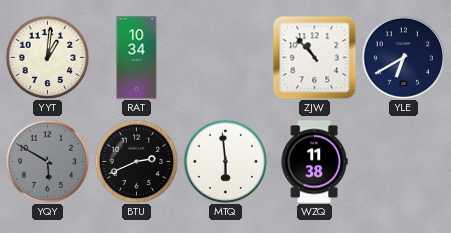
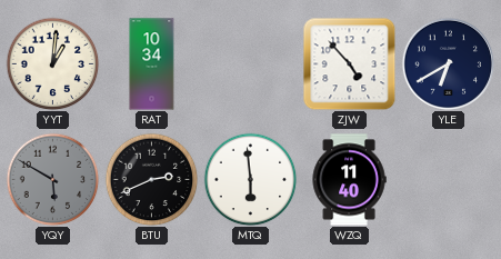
ZJW: 10:53 -> 4:53
WZQ: 11:38 -> 11:40
